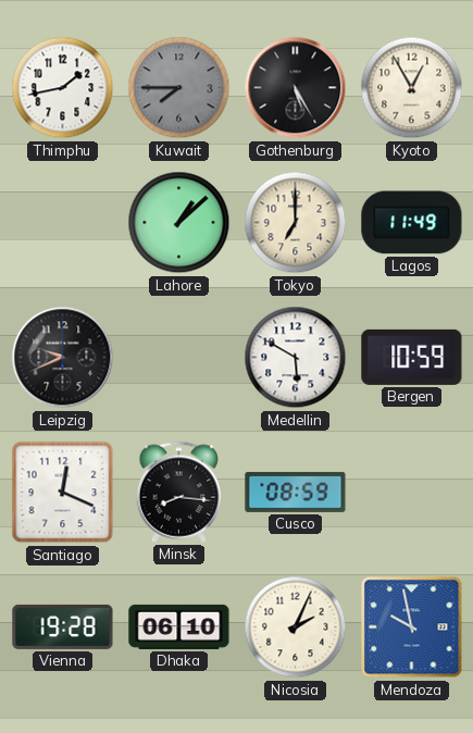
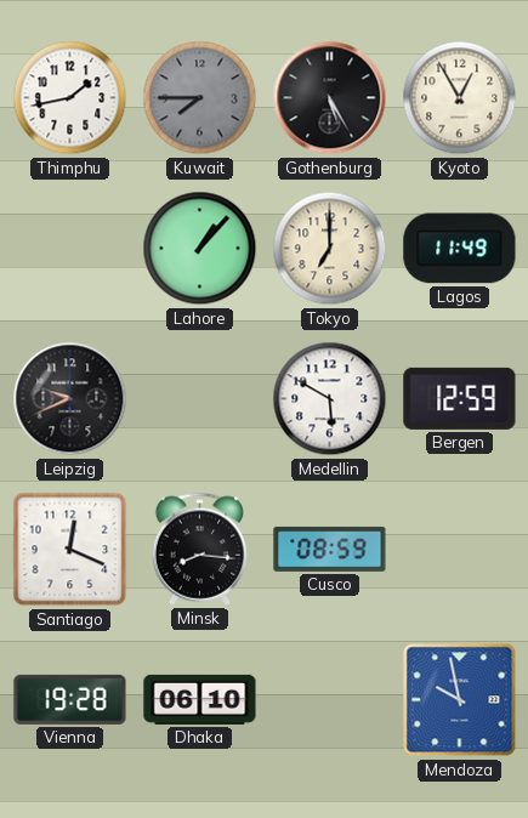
Lahore: 1:08 -> 1:07
Bergen: 10:59 -> 12:59
Nicosia: 2:04 -> none
